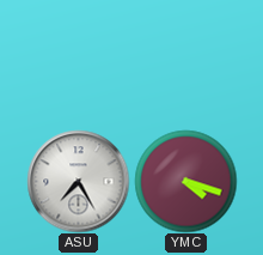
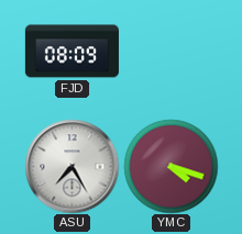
FJD: none -> 08:09
